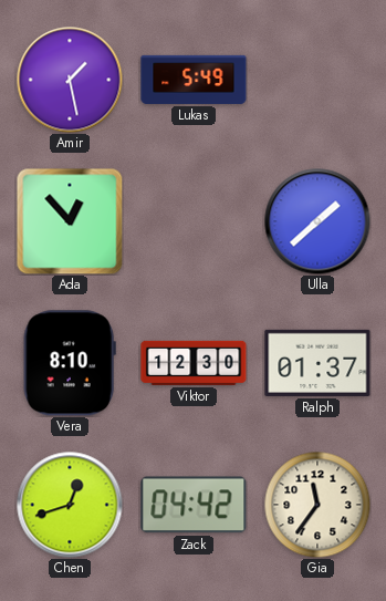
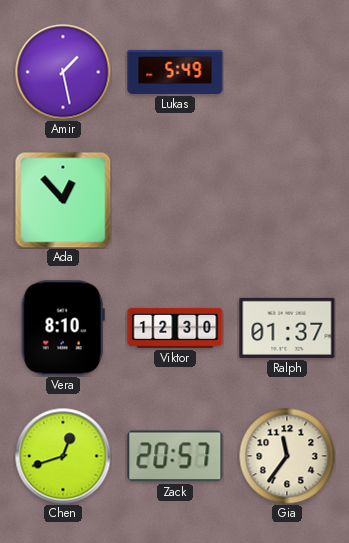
Ulla: 1:38 -> none
Zack: 04:42 -> 20:57
